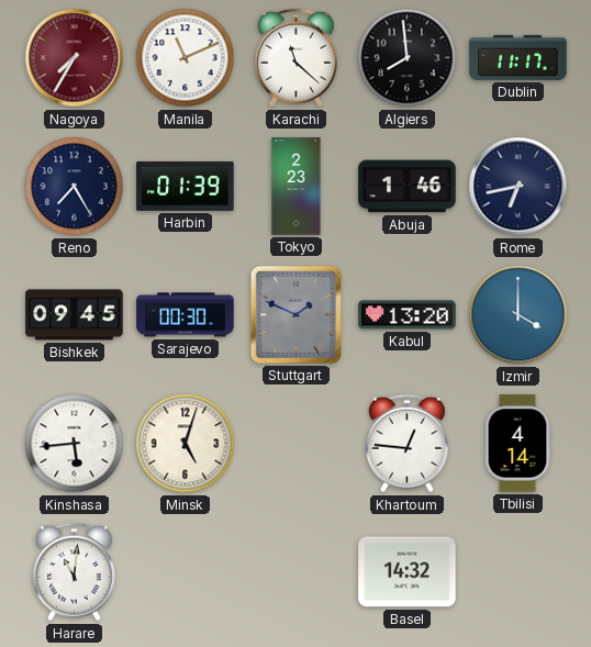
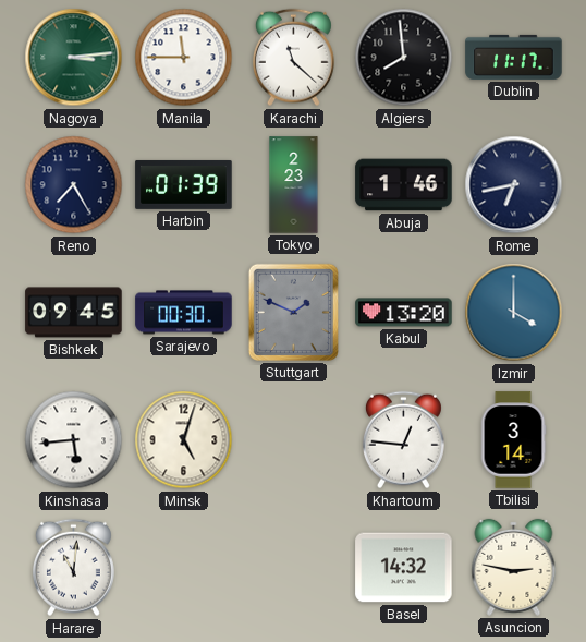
Nagoya: 7:35 -> 3:14
Nagoya dial: burgundy -> green
Manila: 11:11 -> 11:45
Tbilisi: 4:14 -> 3:14
Asuncion: none -> 2:47
